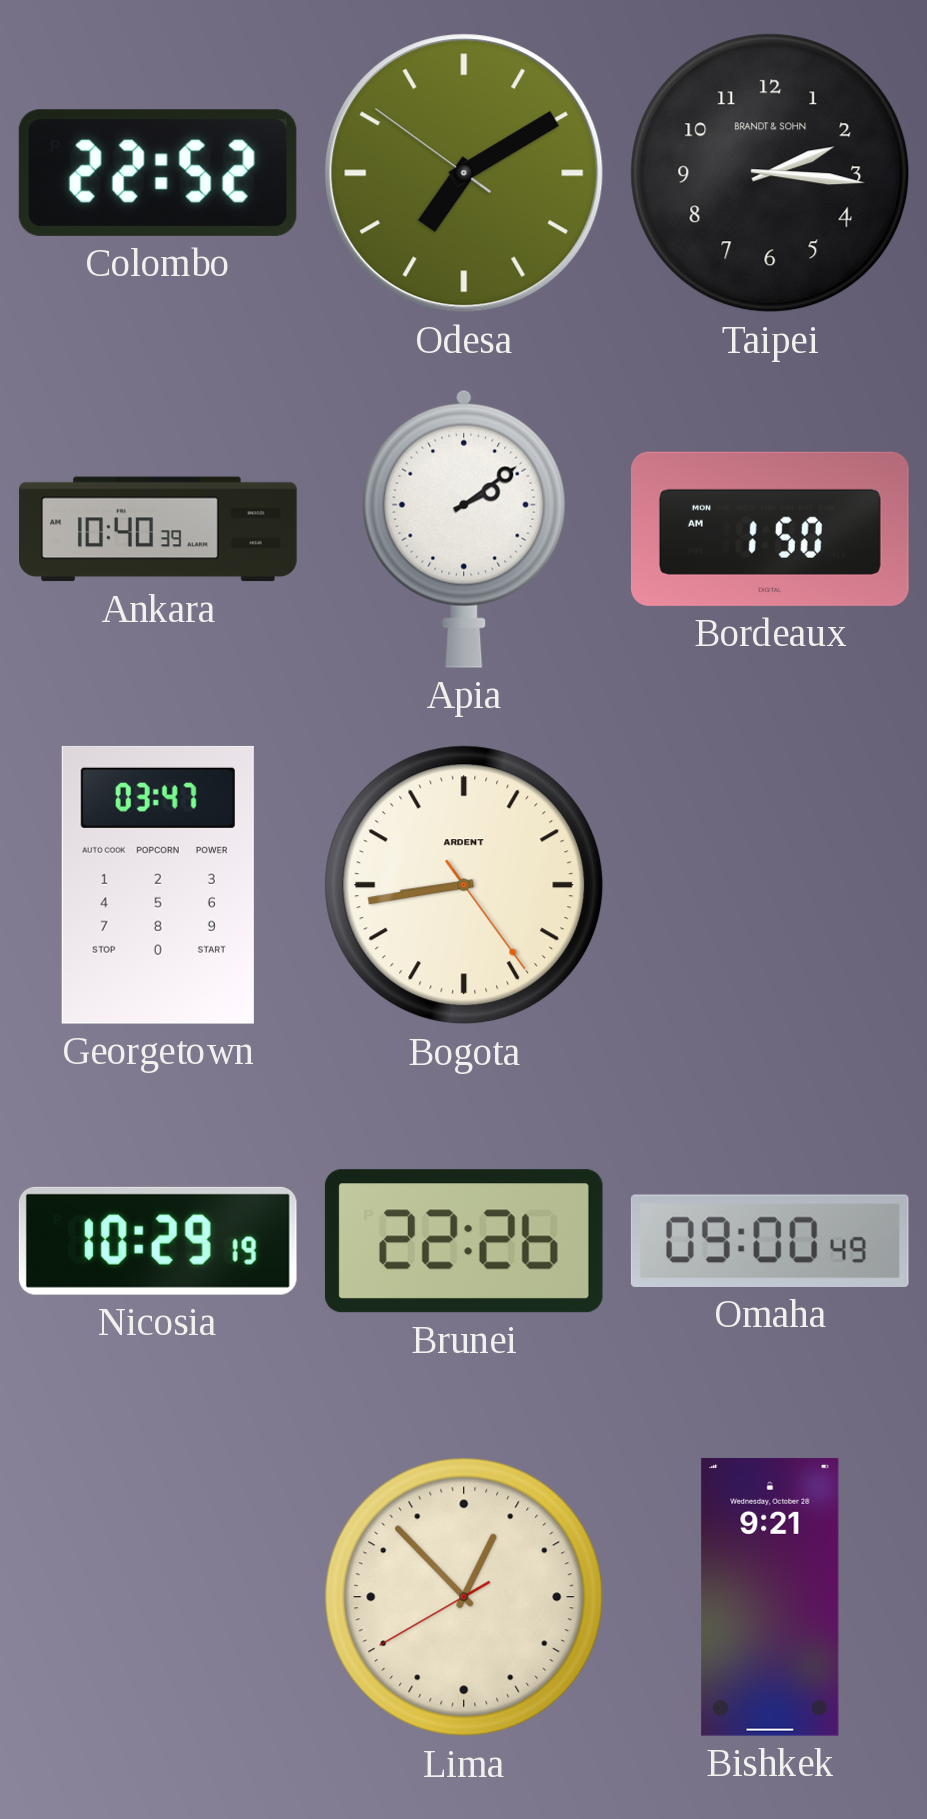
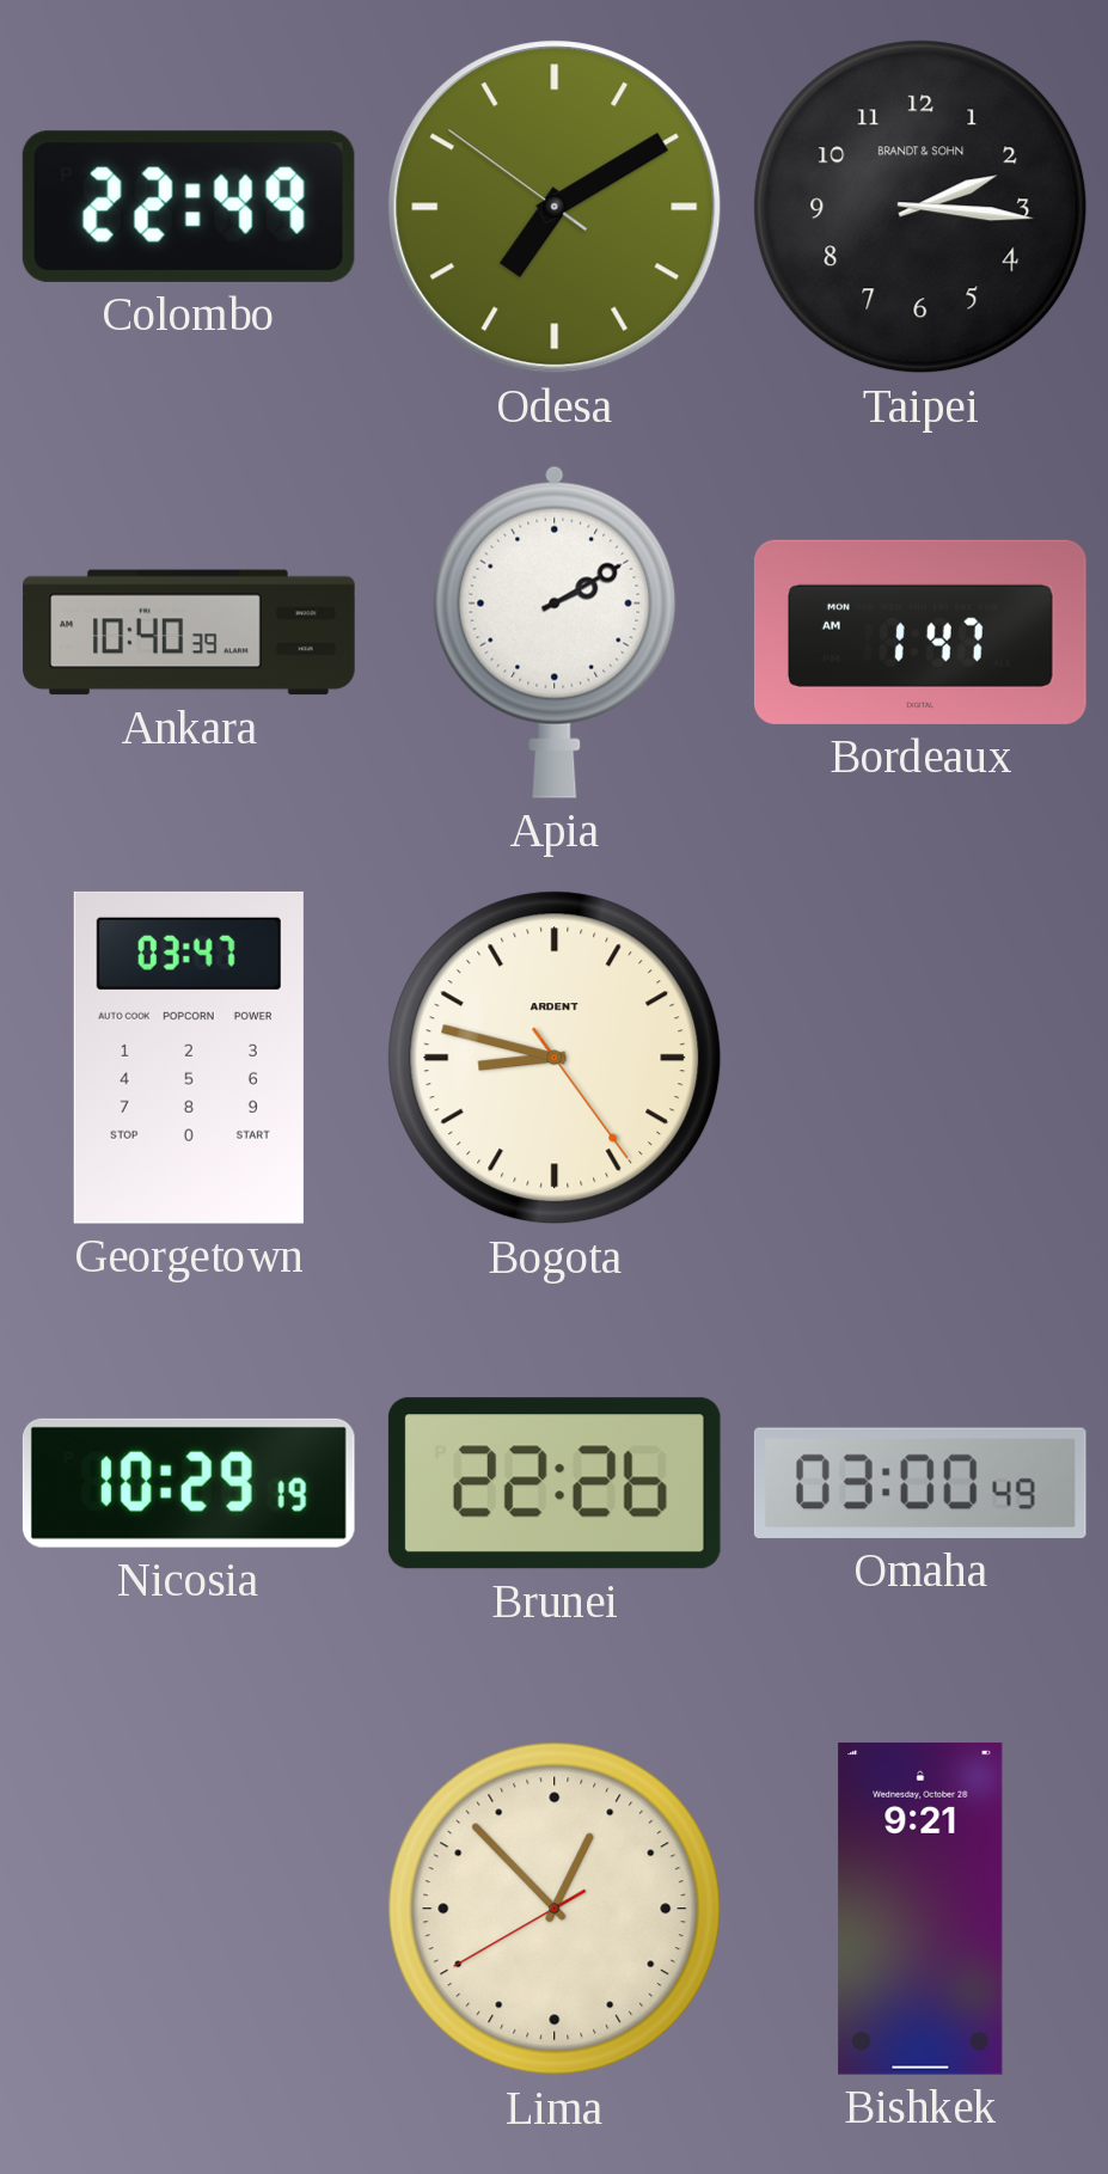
Colombo: 22:52 -> 22:49
Apia: 2:09 -> 2:10
Bordeaux: 1:50 -> 1:47
Bogota: 8:43 -> 8:47
Omaha: 09:00 -> 03:00
